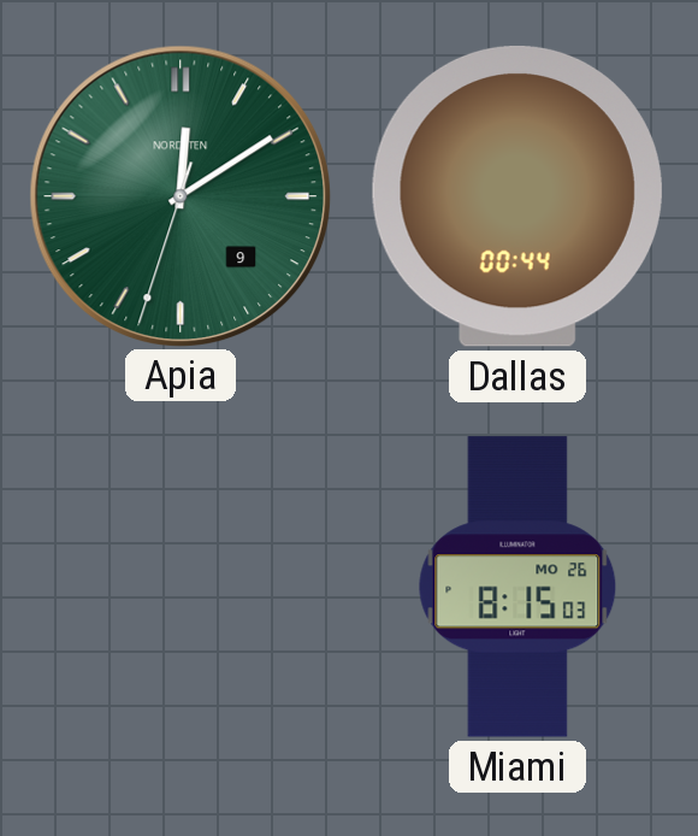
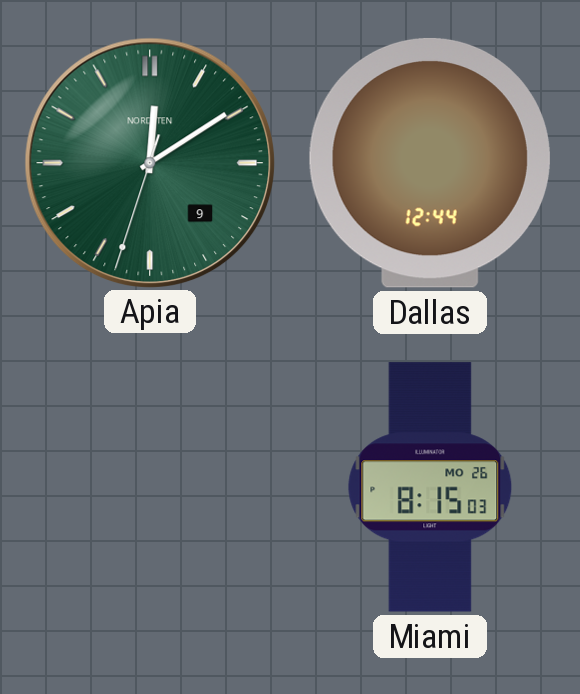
Dallas: 00:44 -> 12:44
